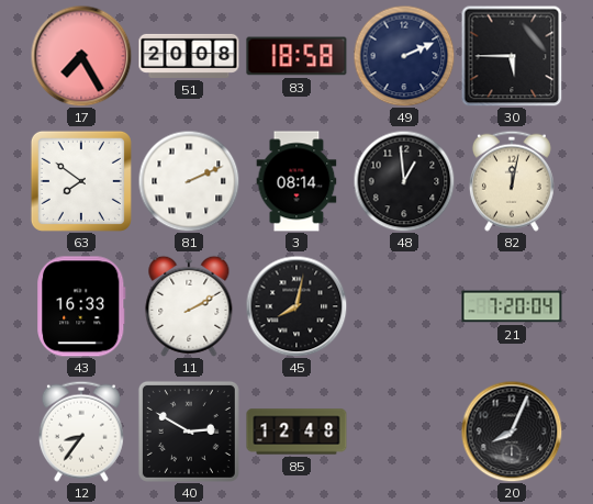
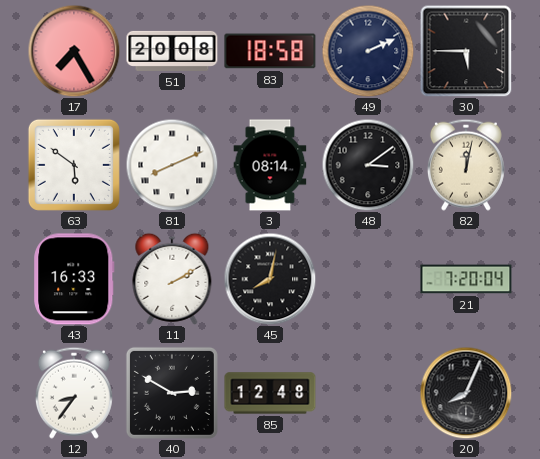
63: 7:51 -> 5:51
81: 2:11 -> 8:11
48: 12:59 -> 3:09
